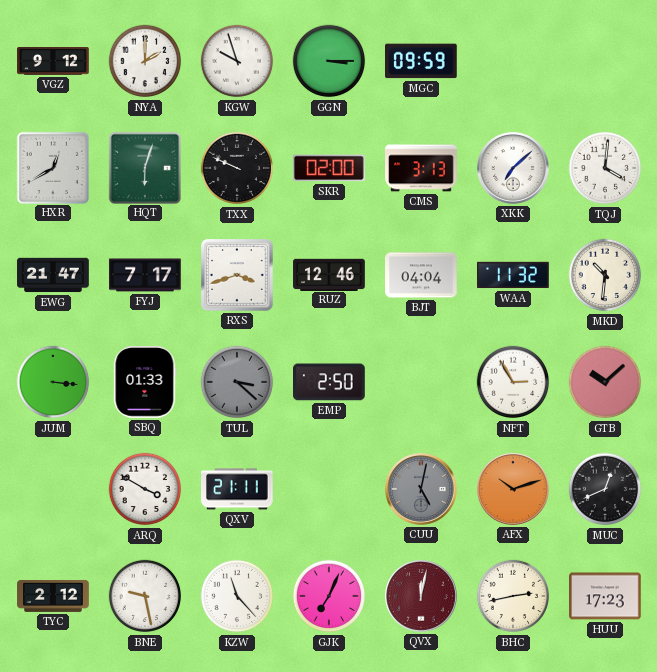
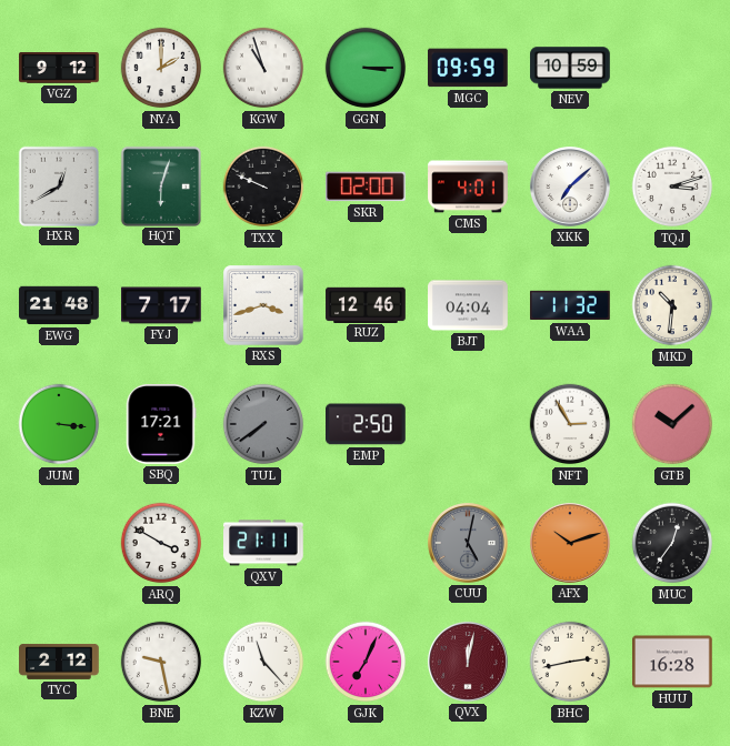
KGW: 9:57 -> 10:57
NEV: none -> 10:59
CMS: 3:13 -> 4:01
TQJ: 4:01 -> 3:12
EWG: 21:47 -> 21:48
SBQ: 01:33 -> 17:21
TUL: 3:22 -> 7:39
MUC: 12:41 -> 12:36
HUU: 17:23 -> 16:28
